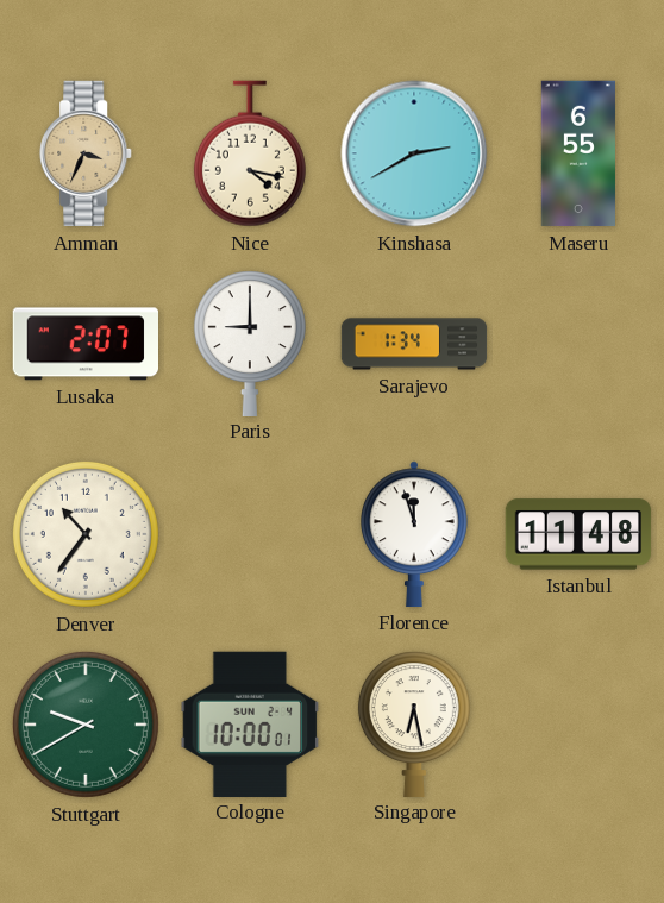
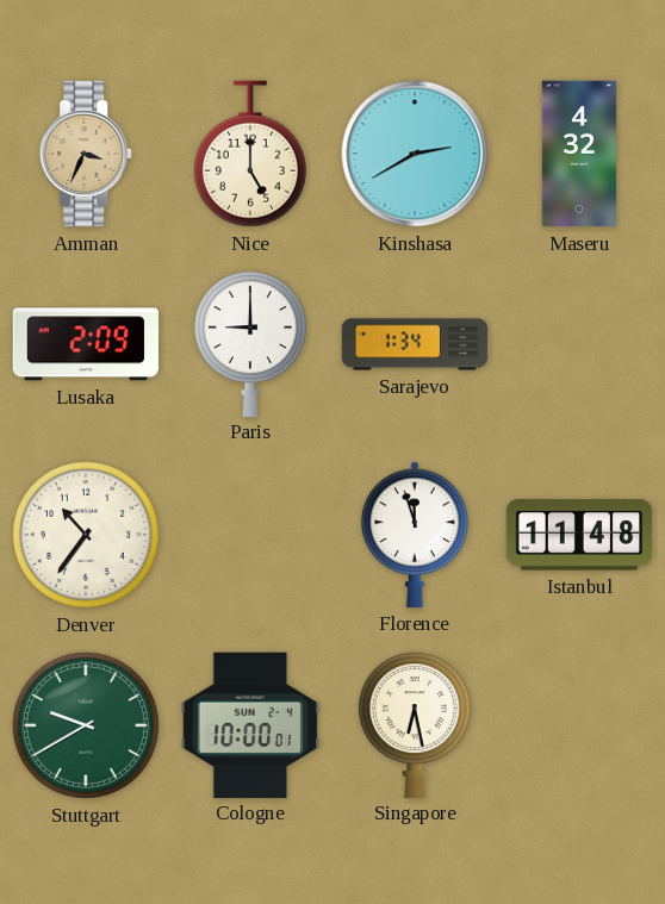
Nice: 4:17 -> 5:00
Maseru: 6:55 -> 4:32
Lusaka: 2:07 -> 2:09
